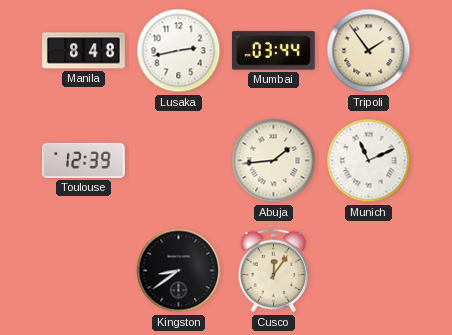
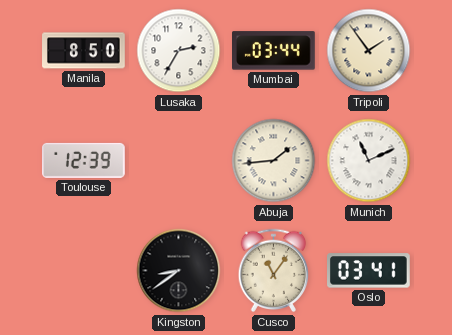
Manila: 8:48 -> 8:50
Lusaka: 2:43 -> 2:35
Cusco: 12:06 -> 11:06
Oslo: none -> 03:41
